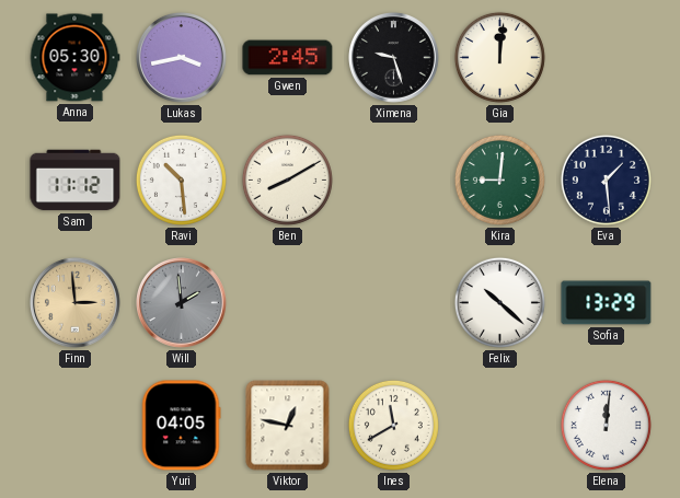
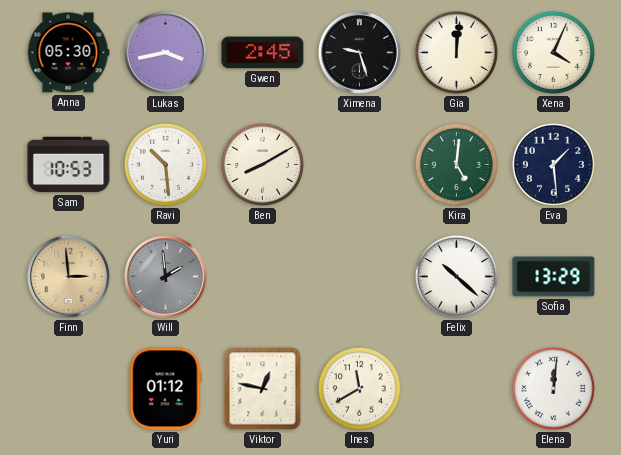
Xena: none -> 4:04
Sam: 11:12 -> 10:53
Kira: 9:01 -> 5:01
Yuri: 04:05 -> 01:12
